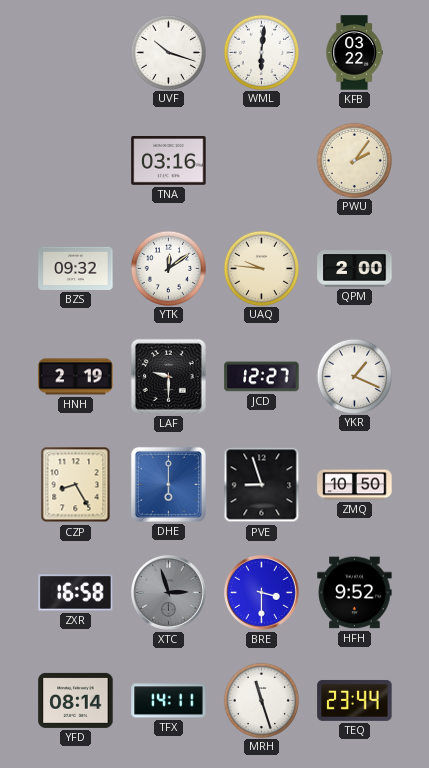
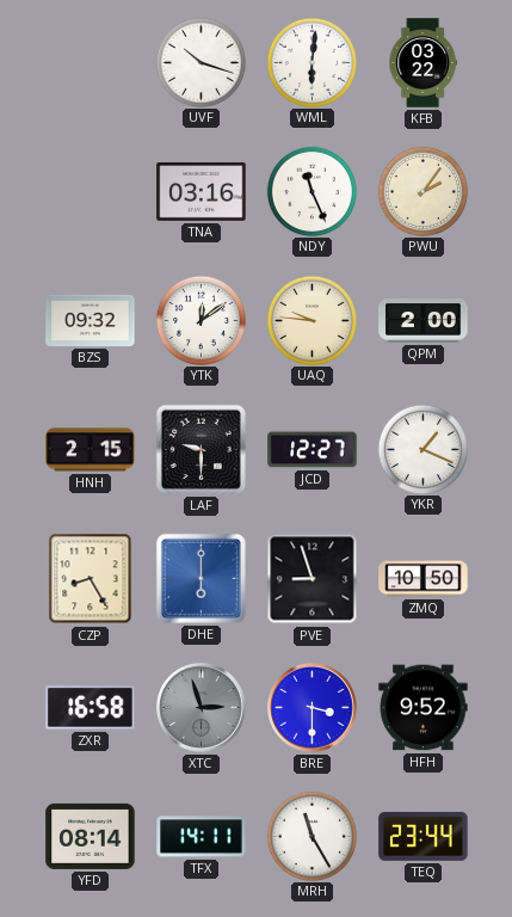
NDY: none -> 11:26
HNH: 2:19 -> 2:15
MRH: 11:27 -> 11:25
